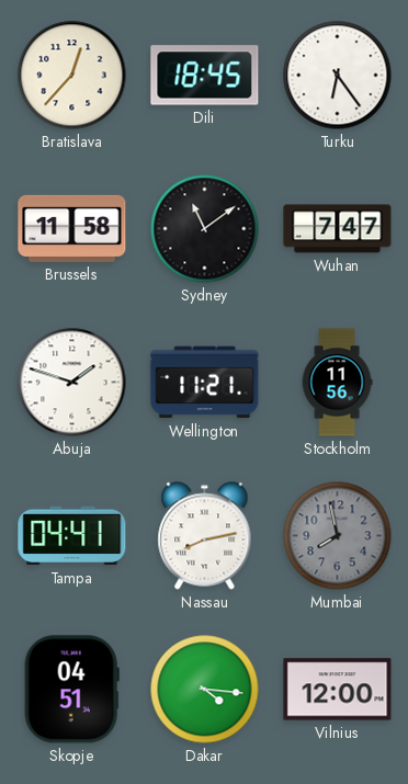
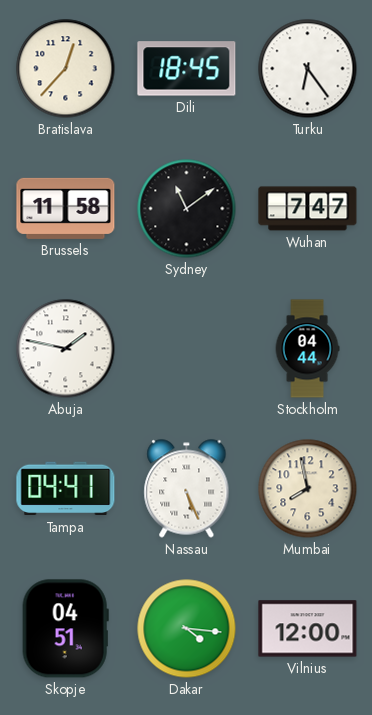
Abuja: 1:48 -> 1:47
Wellington: 11:21 -> none
Stockholm: 11:56 -> 04:44
Nassau: 8:13 -> 5:26
Mumbai dial: grey -> cream
